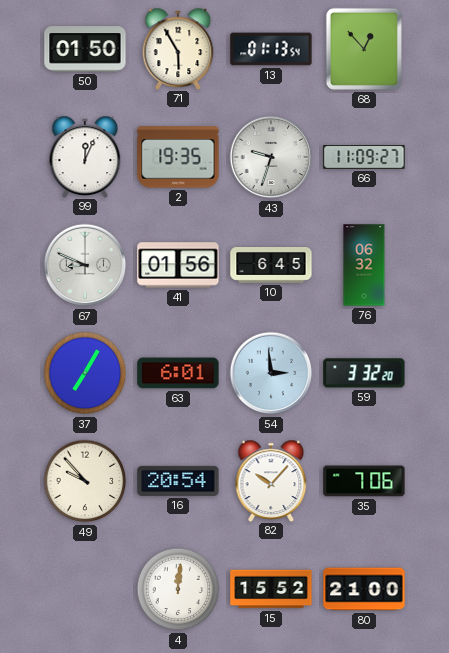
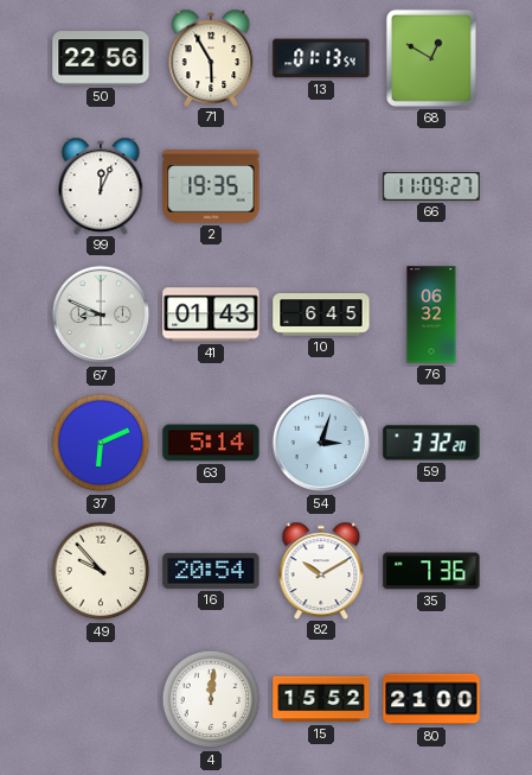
50: 01:50 -> 22:56
68: 12:53 -> 12:50
43: 9:33 -> none
41: 01:56 -> 01:43
37: 7:05 -> 6:11
63: 6:01 -> 5:14
54: 2:59 -> 3:03
82: 10:07 -> 10:10
35: 7:06 -> 7:36
